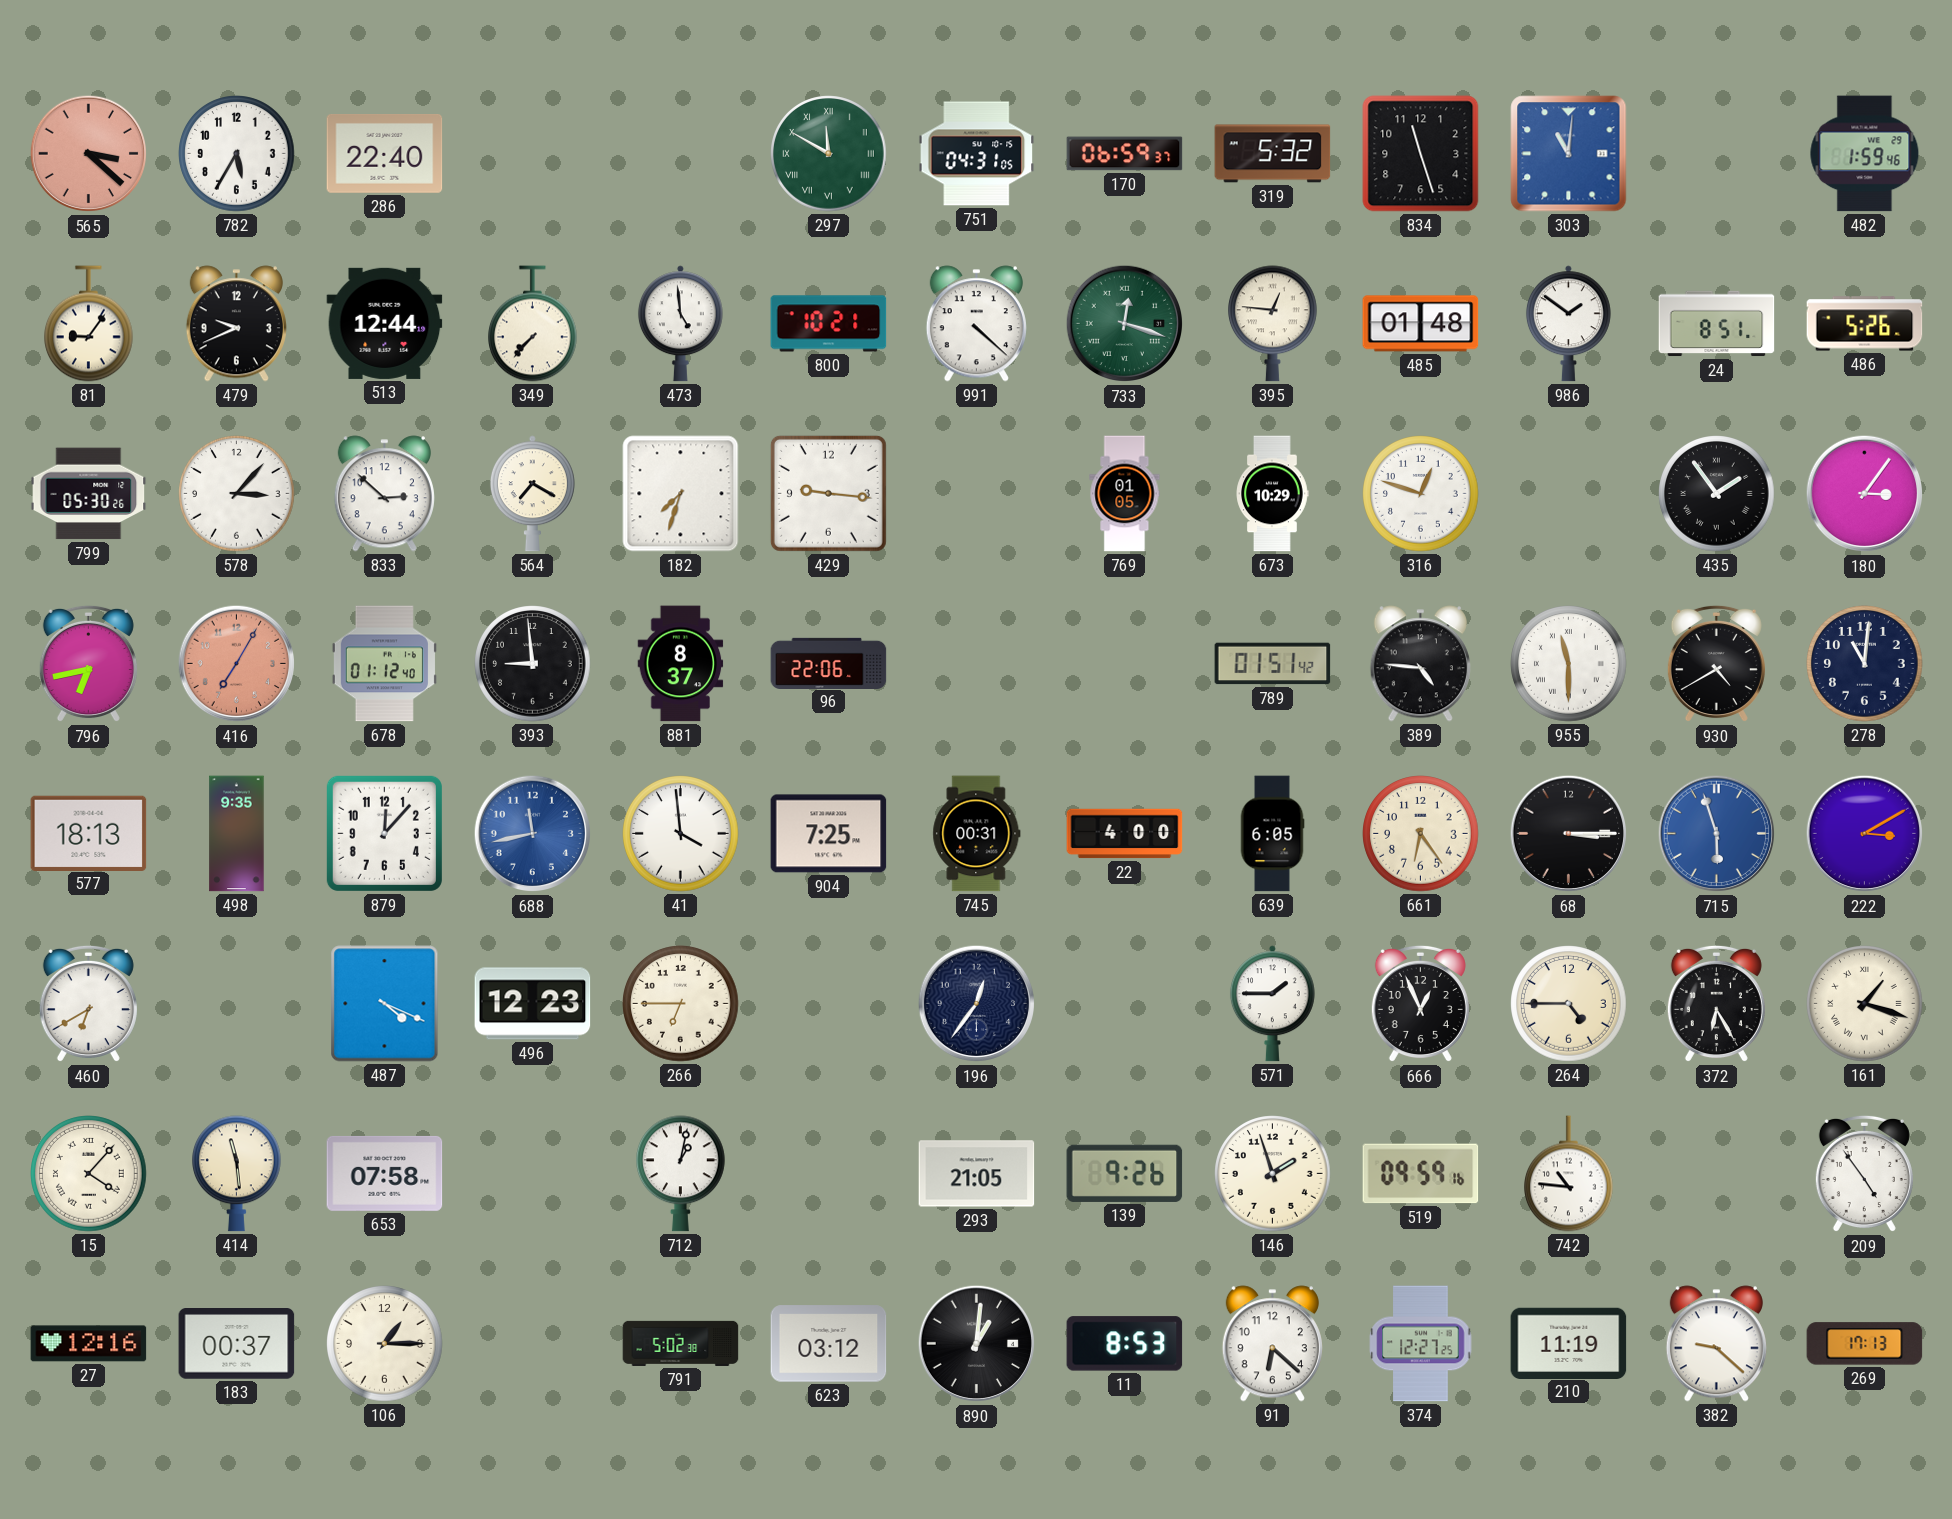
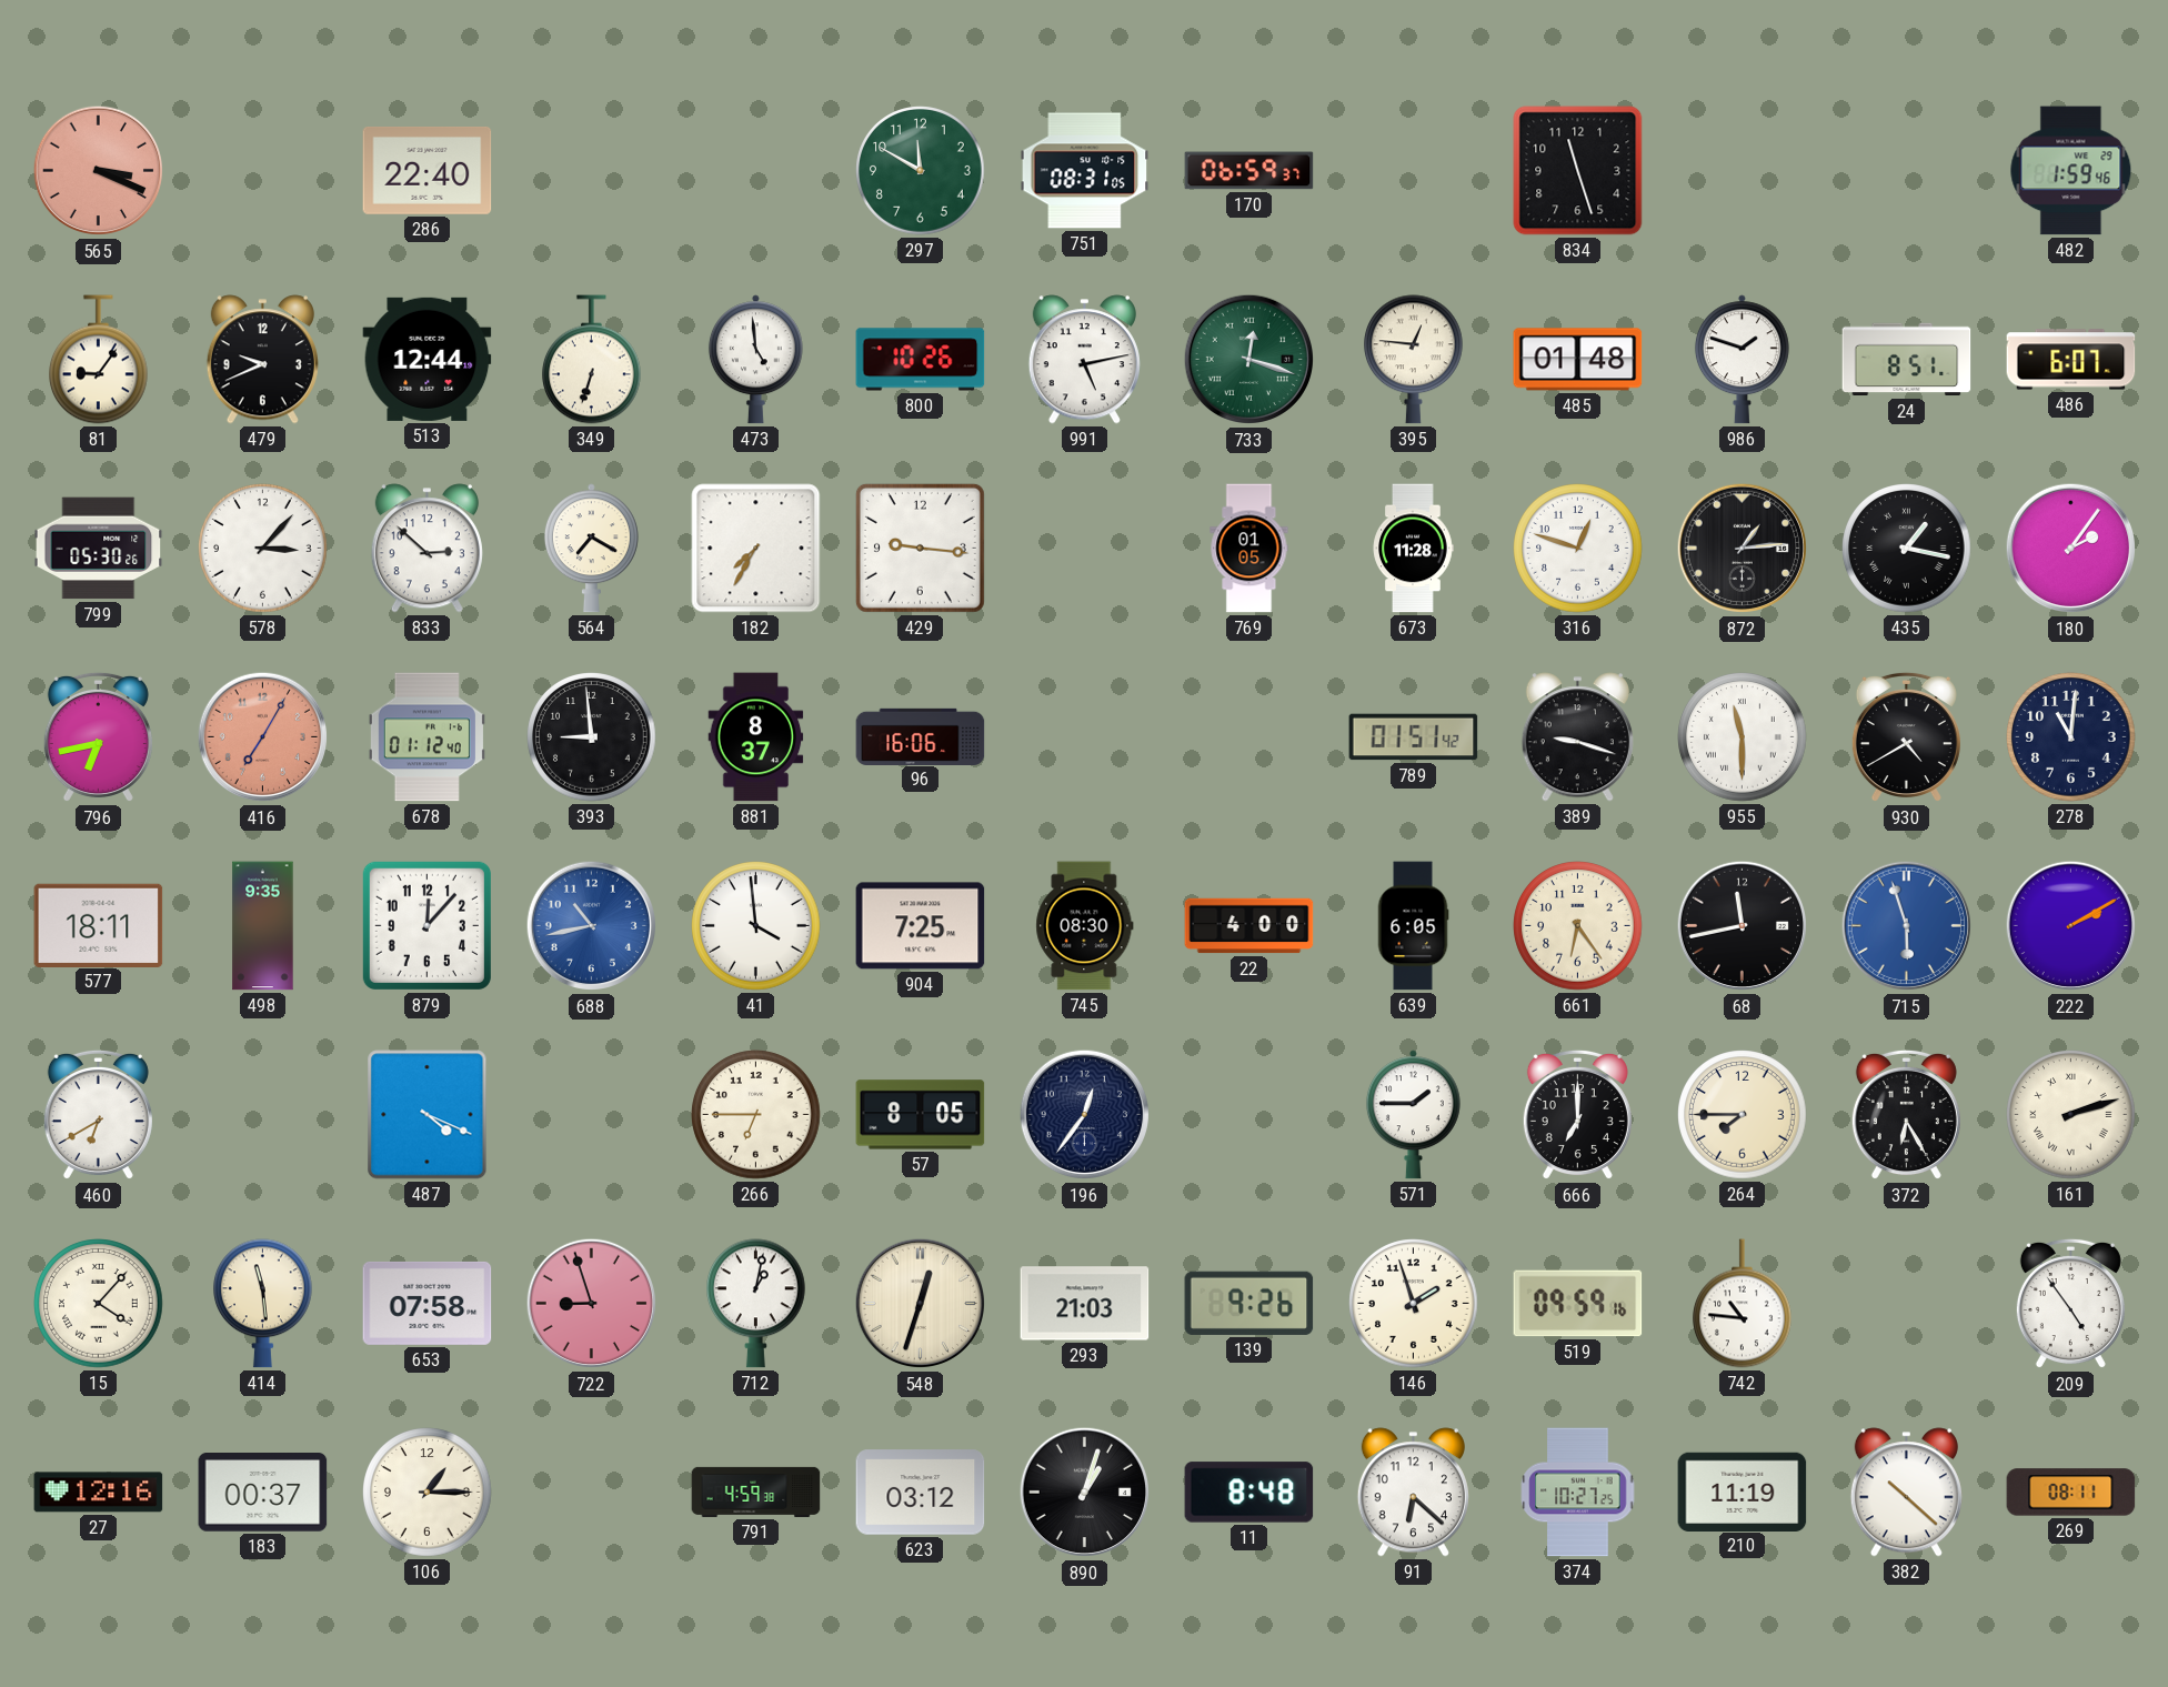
565: 3:22 -> 3:19
782: 5:35 -> none
297 numerals: Roman -> Arabic
751: 04:31 -> 08:31
319: 5:32 -> none
303: 11:01 -> none
349: 7:37 -> 6:33
800: 10:21 -> 10:26
991: 4:22 -> 5:13
986: 1:51 -> 1:48
486: 5:26 -> 6:07
182: 7:33 -> 7:35
673: 10:29 -> 11:28
872: none -> 1:14
435: 1:54 -> 1:17
180: 3:06 -> 2:06
96: 22:06 -> 16:06
389: 4:46 -> 9:18
577: 18:13 -> 18:11
688: 11:43 -> 10:43
745: 00:31 -> 08:30
68: 3:15 -> 11:43
222: 3:10 -> 2:10
496: 12:23 -> none
57: none -> 8:05
666: 12:56 -> 7:00
264: 4:45 -> 7:45
161: 1:18 -> 2:12
722: none -> 8:57
548: none -> 12:33
293: 21:05 -> 21:03
791: 5:02 -> 4:59
890: 1:01 -> 1:03
11: 8:53 -> 8:48
374: 12:27 -> 10:27
382: 9:22 -> 10:22
269: 17:13 -> 08:11
